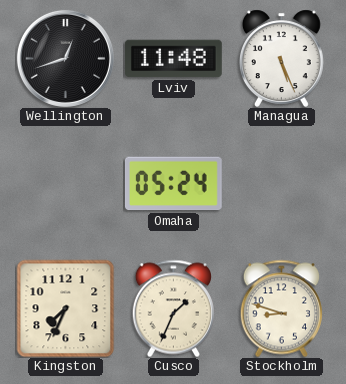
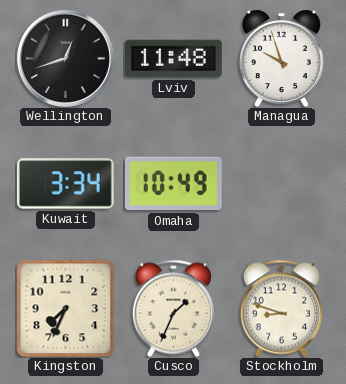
Managua: 5:26 -> 9:57
Kuwait: none -> 3:34
Omaha: 05:24 -> 10:49
